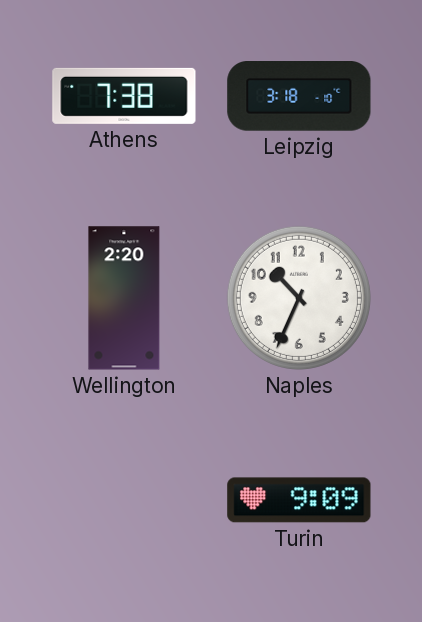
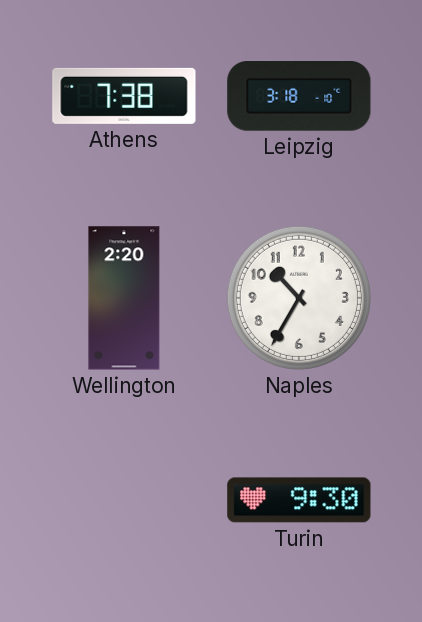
Naples: 10:34 -> 10:35
Turin: 9:09 -> 9:30
